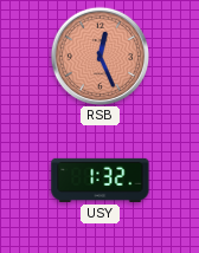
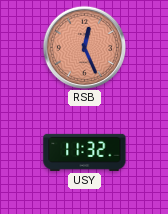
USY: 1:32 -> 11:32
